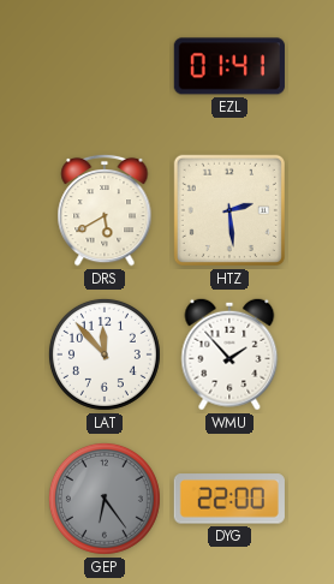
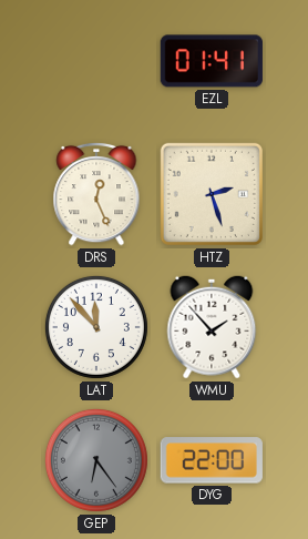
DRS: 5:40 -> 12:26
HTZ: 2:29 -> 2:27
